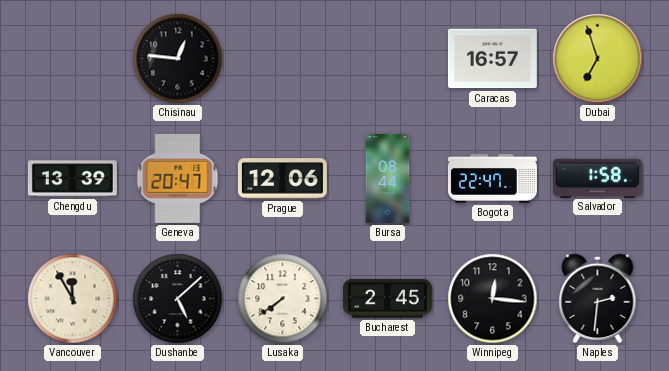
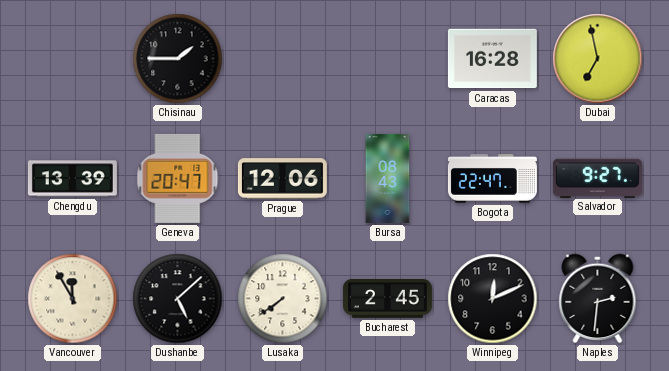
Chisinau: 12:46 -> 1:45
Caracas: 16:57 -> 16:28
Dubai: 6:57 -> 6:58
Bursa: 08:44 -> 08:43
Salvador: 1:58 -> 9:27
Winnipeg: 12:16 -> 12:11
